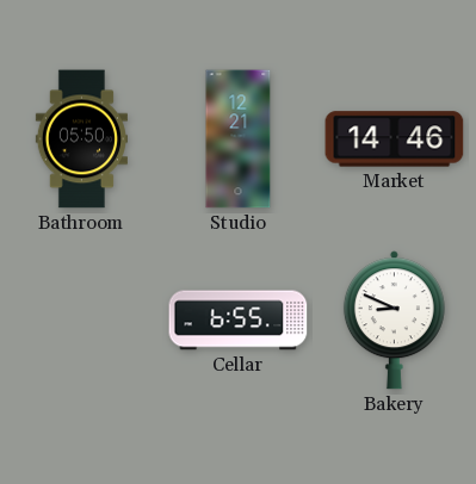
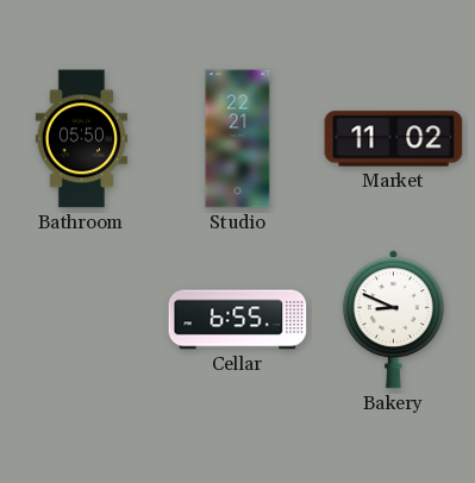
Studio: 12:21 -> 22:21
Market: 14:46 -> 11:02
